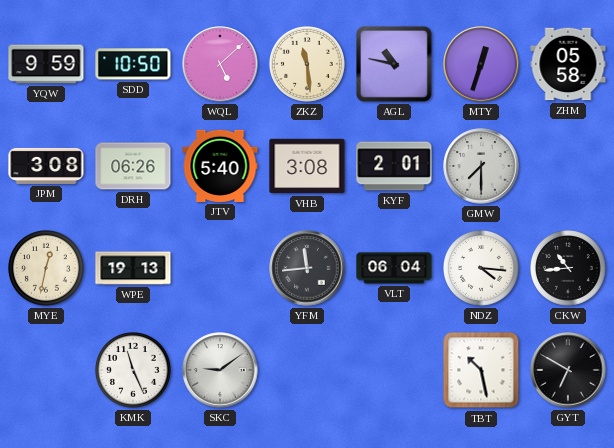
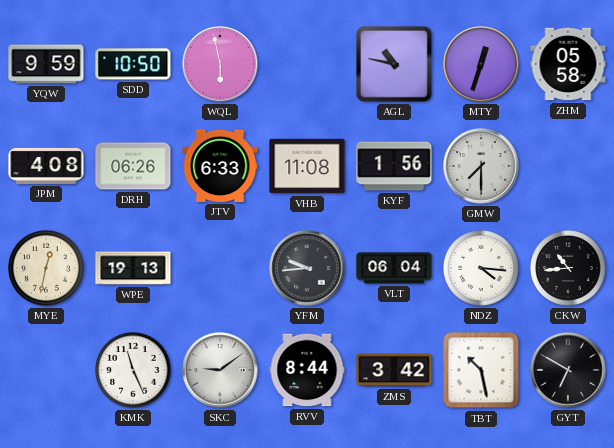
WQL: 5:08 -> 5:58
ZKZ: 11:29 -> none
JPM: 3:08 -> 4:08
JTV: 5:40 -> 6:33
VHB: 3:08 -> 11:08
KYF: 2:01 -> 1:56
YFM: 11:44 -> 9:44
RVV: none -> 8:44
ZMS: none -> 3:42
